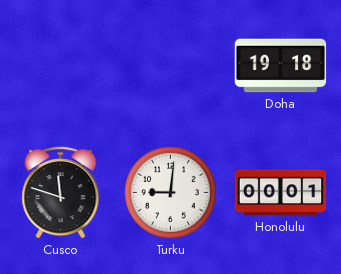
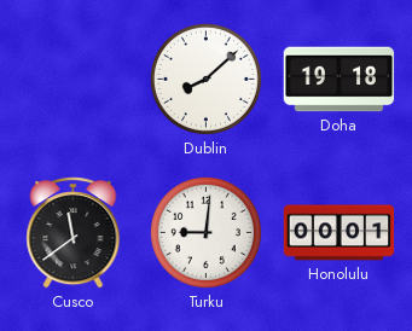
Dublin: none -> 8:08
Cusco: 11:48 -> 11:39
